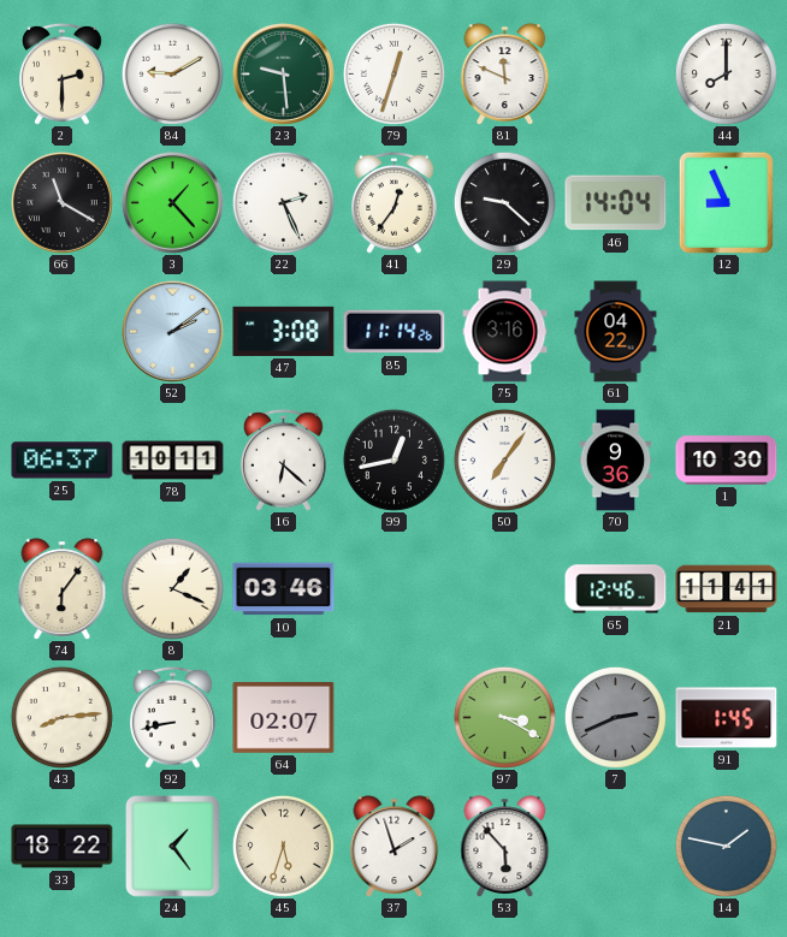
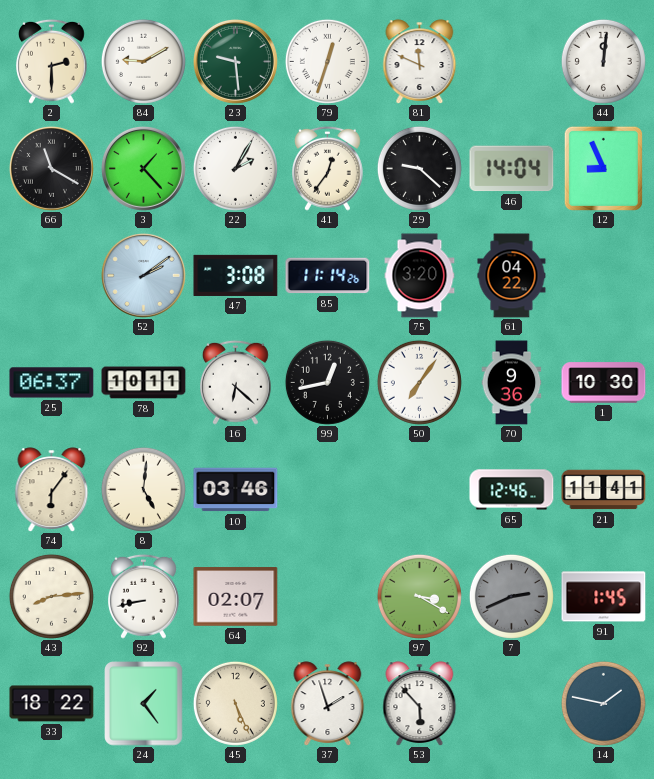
44: 8:00 -> 12:01
22: 2:26 -> 2:05
75: 3:16 -> 3:20
8: 1:19 -> 5:01
45: 5:33 -> 5:26
